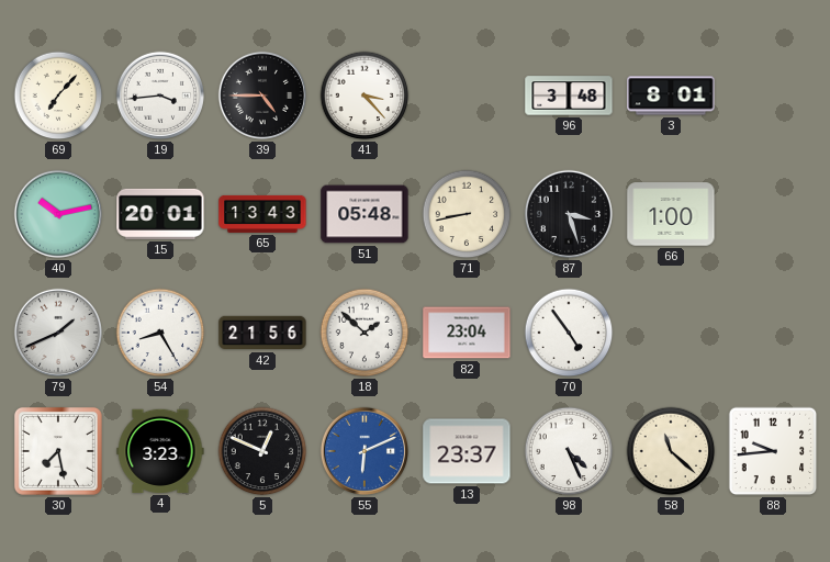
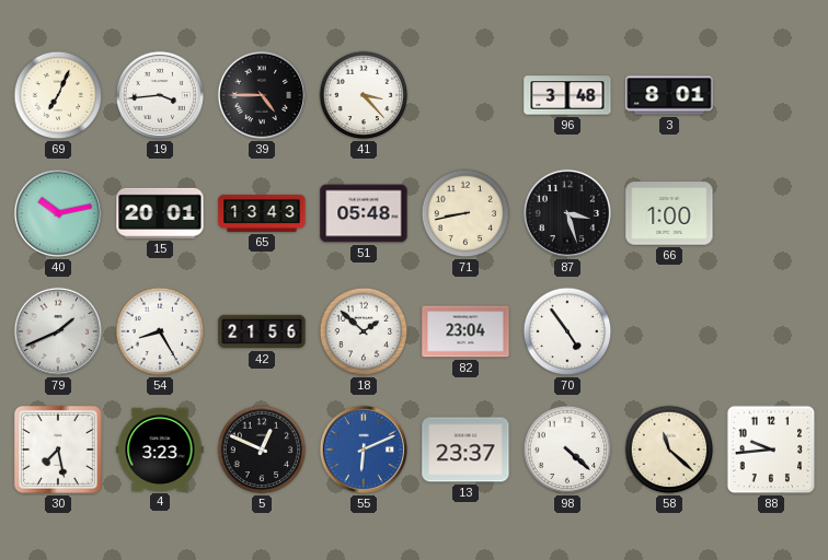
69: 7:07 -> 7:04
98: 4:26 -> 4:22
